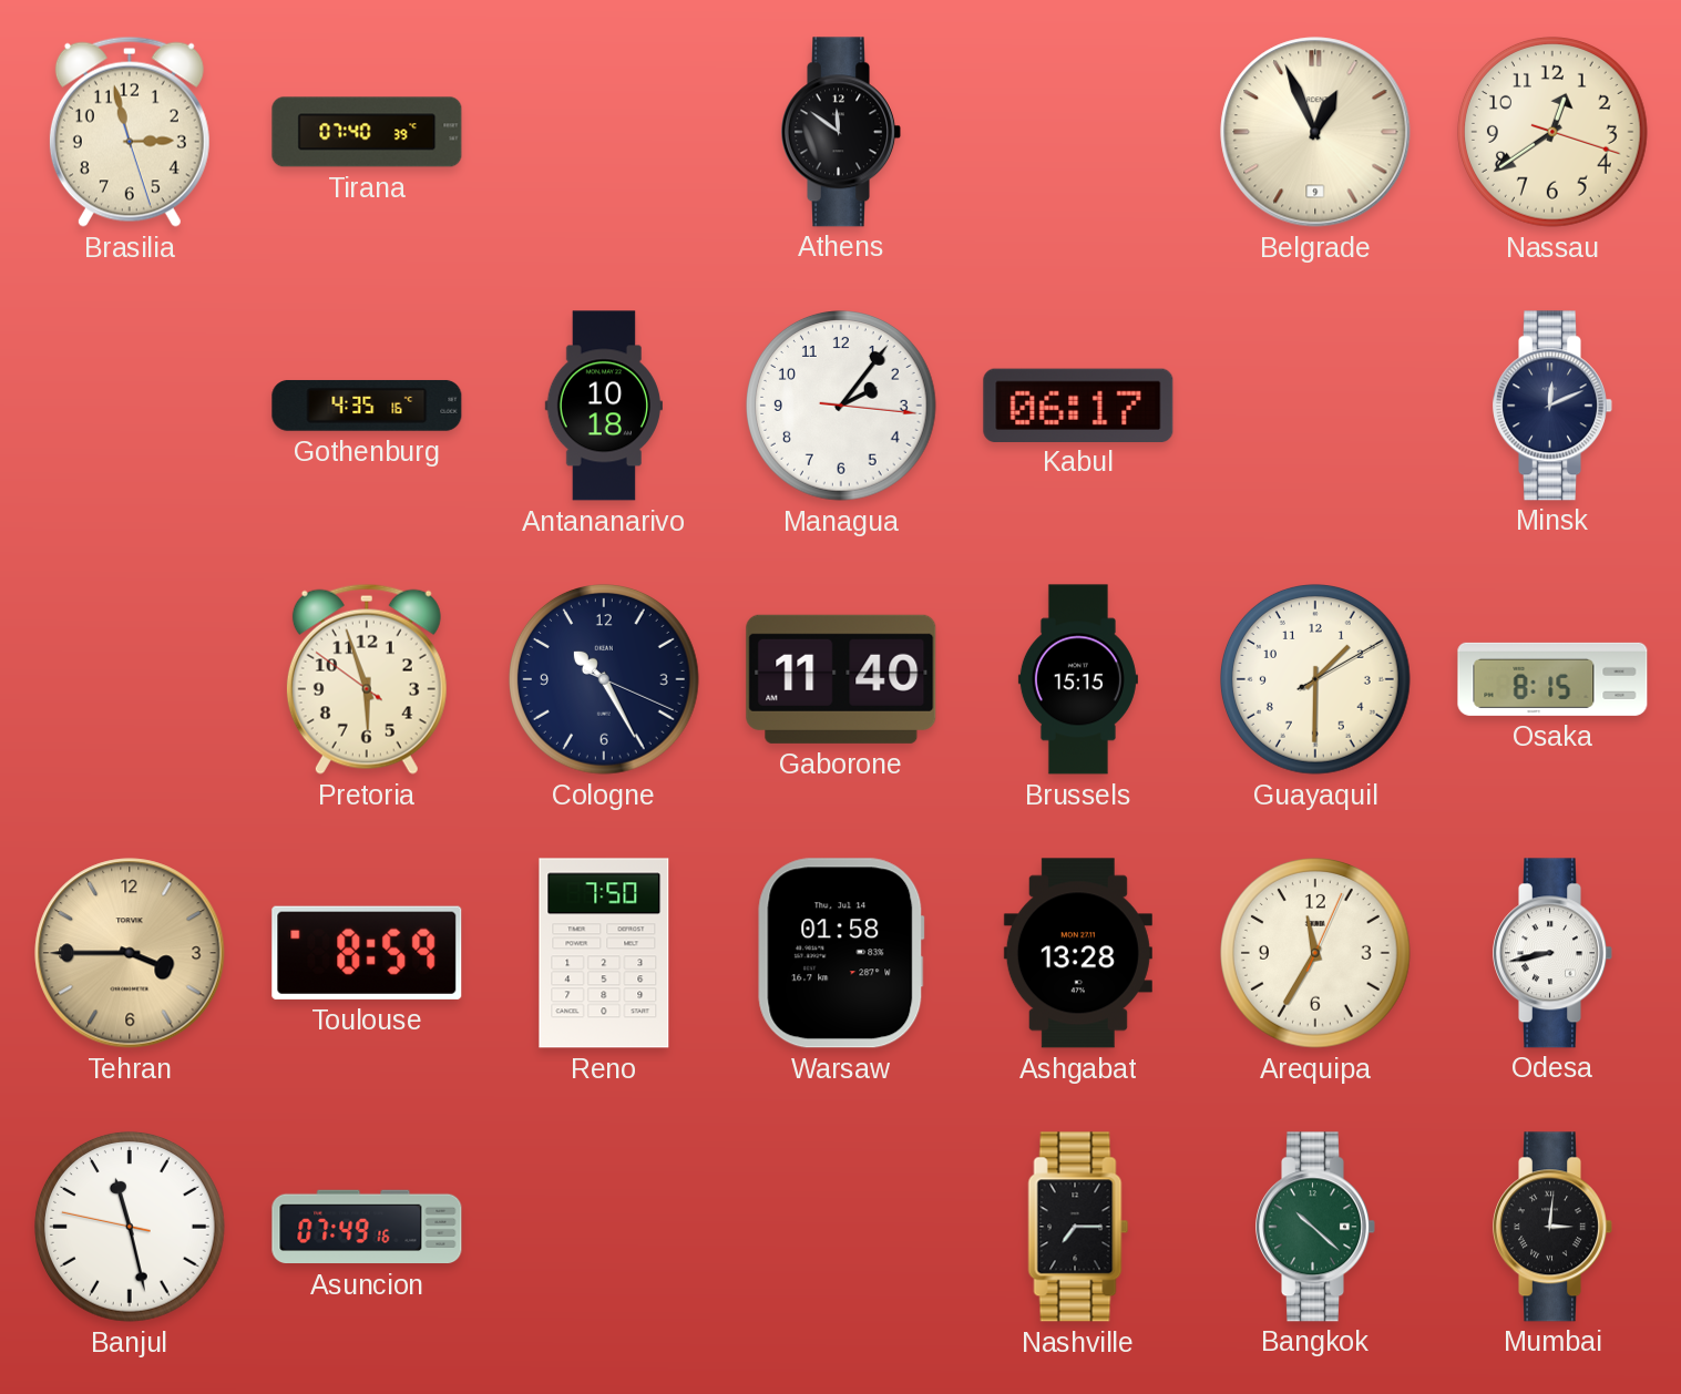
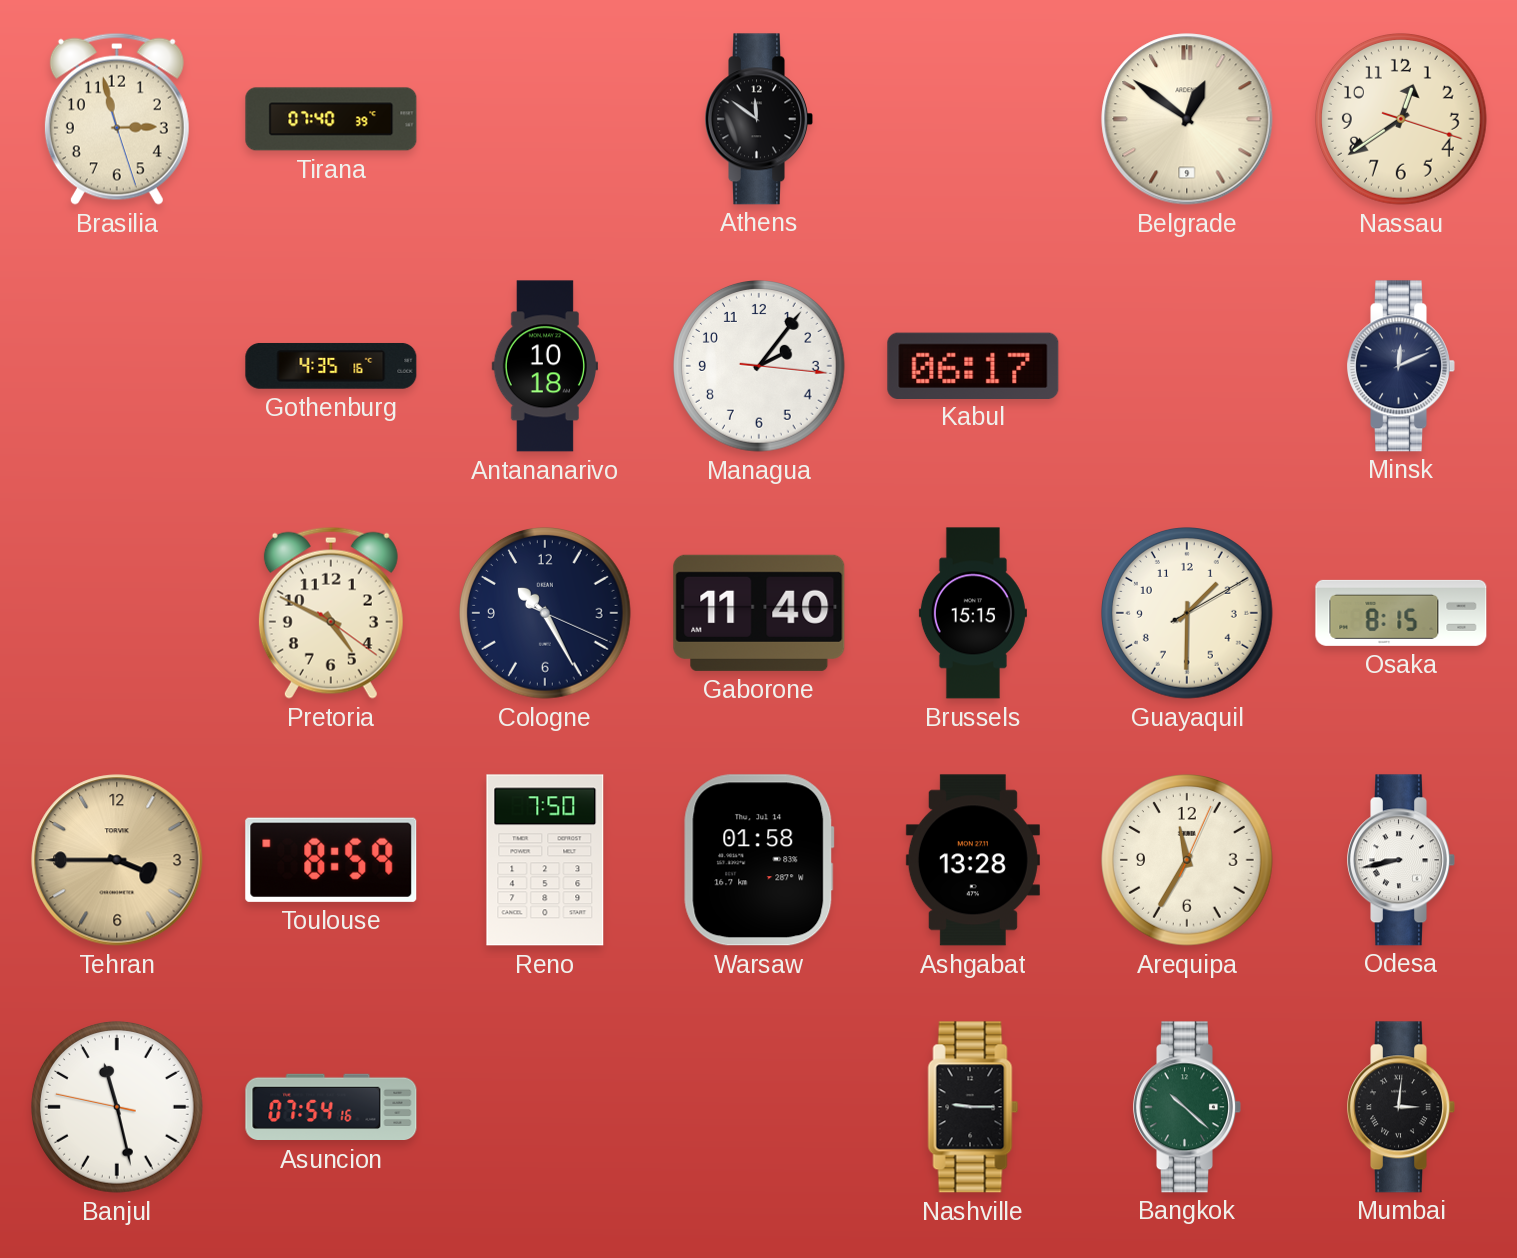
Belgrade: 12:56 -> 12:51
Pretoria: 5:56 -> 4:49
Asuncion: 07:49 -> 07:54
Nashville: 7:15 -> 9:15
